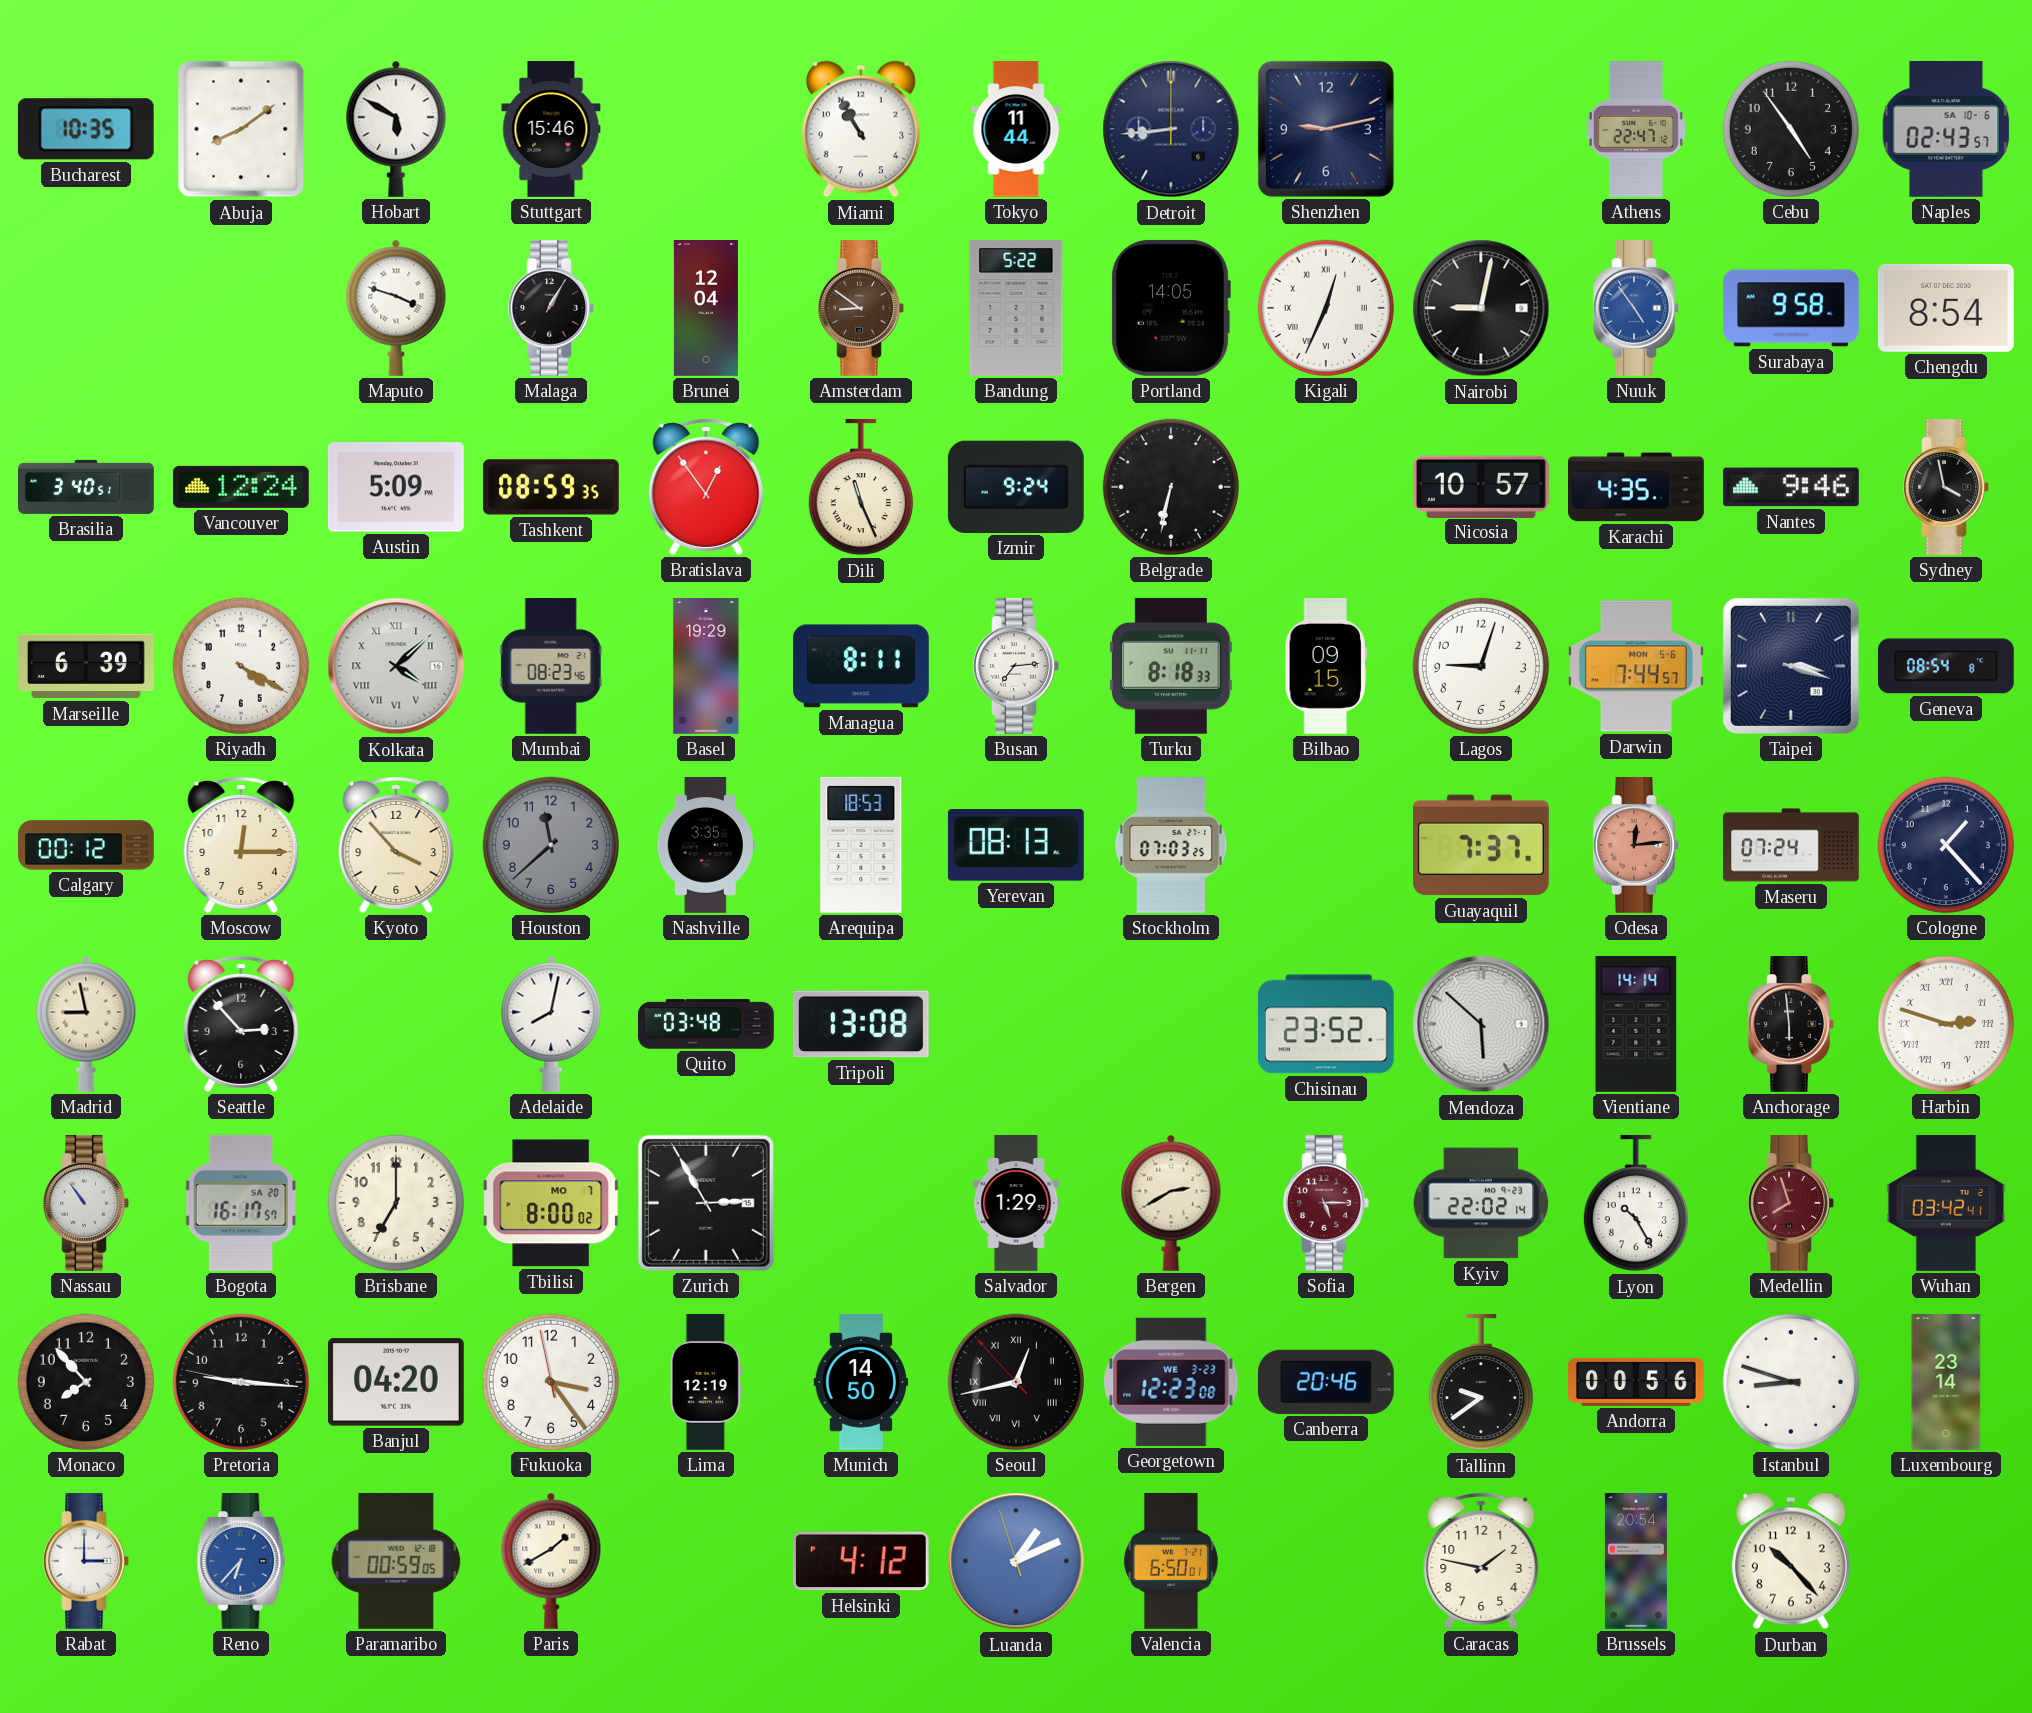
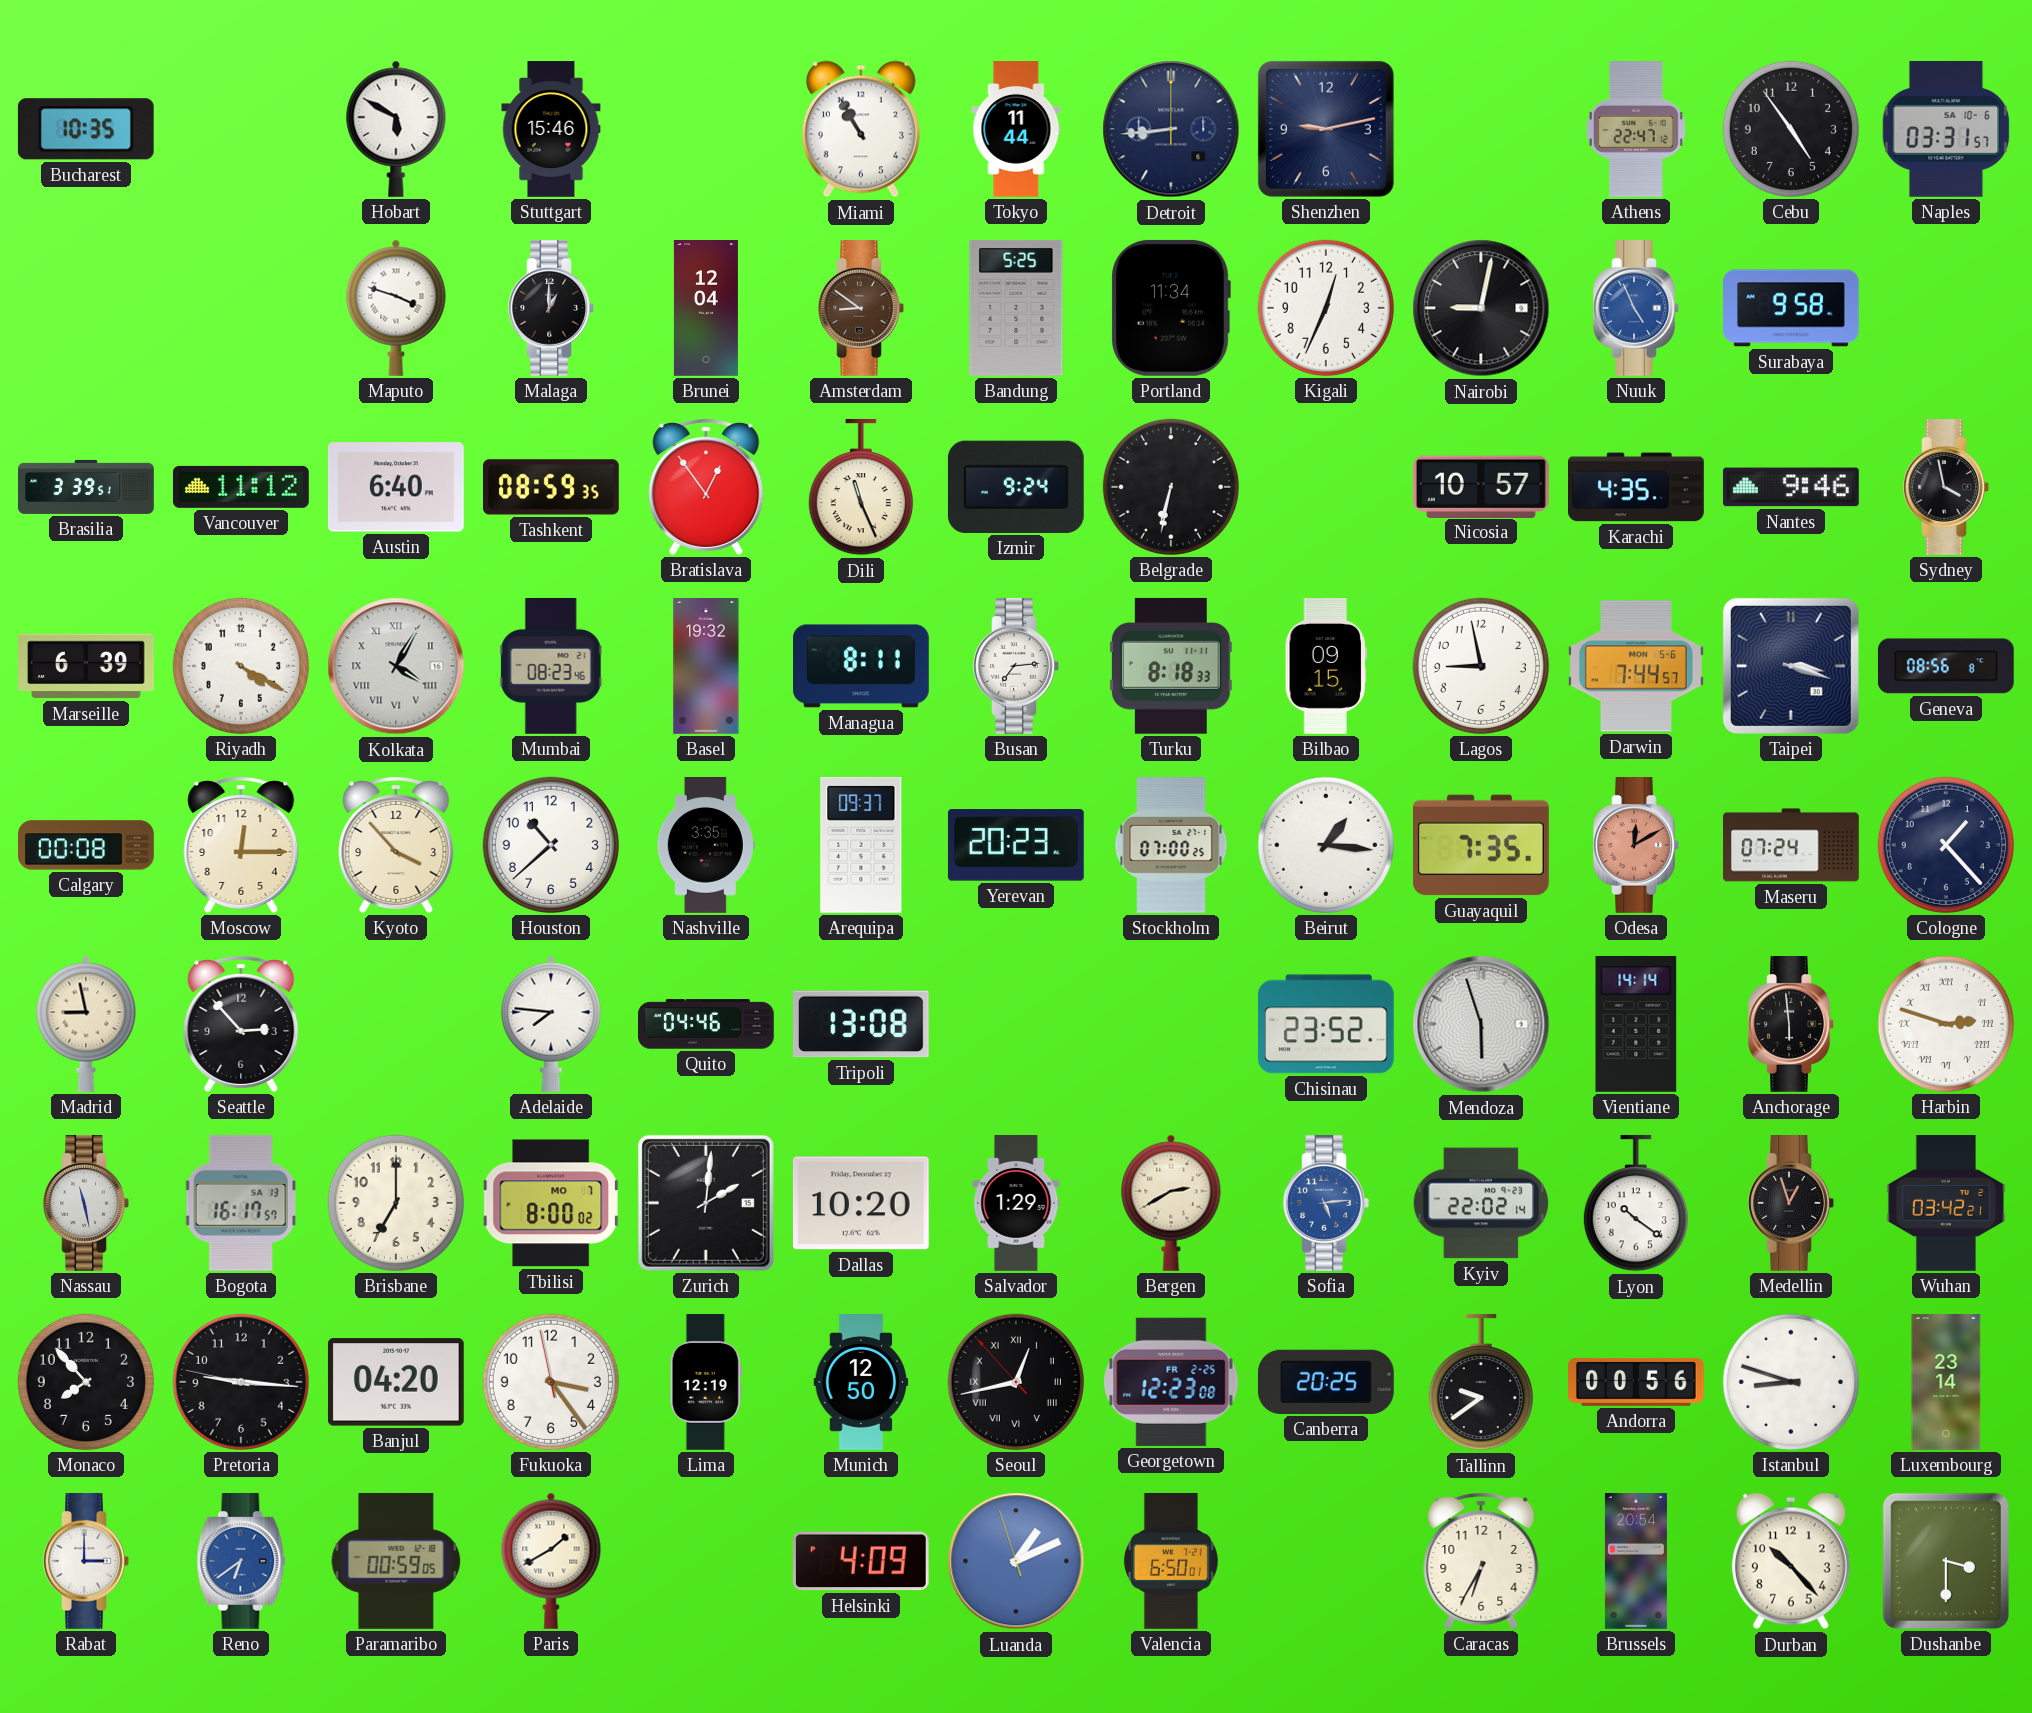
Abuja: 8:09 -> none
Naples: 02:43 -> 03:31
Malaga: 1:05 -> 1:00
Bandung: 5:22 -> 5:25
Portland: 14:05 -> 11:34
Kigali numerals: Roman -> Arabic
Nuuk: 4:54 -> 4:56
Chengdu: 8:54 -> none
Brasilia: 3:40 -> 3:39
Vancouver: 12:24 -> 11:12
Austin: 5:09 -> 6:40
Kolkata: 4:08 -> 4:05
Basel: 19:29 -> 19:32
Lagos: 9:03 -> 8:58
Geneva: 08:54 -> 08:56
Calgary: 00:12 -> 00:08
Houston: 11:38 -> 10:38
Houston dial: grey -> white
Arequipa: 18:53 -> 09:37
Yerevan: 08:13 -> 20:23
Stockholm: 07:03 -> 07:00
Beirut: none -> 1:16
Guayaquil: 7:37 -> 7:35
Odesa: 12:14 -> 12:10
Adelaide: 8:02 -> 7:46
Quito: 03:48 -> 04:46
Mendoza: 5:52 -> 5:57
Nassau: 10:54 -> 11:28
Bogota date: SA 20 -> SA 13
Zurich: 2:55 -> 2:01
Dallas: none -> 10:20
Sofia: 5:15 -> 5:14
Sofia dial: burgundy -> blue
Lyon: 10:25 -> 10:21
Medellin: 7:57 -> 12:57
Medellin dial: burgundy -> black
Wuhan: 03:42:41 -> 03:42:21
Munich: 14:50 -> 12:50
Georgetown date: WE 3-23 -> FR 2-25
Canberra: 20:46 -> 20:25
Reno: 6:37 -> 6:39
Helsinki: 4:12 -> 4:09
Caracas: 1:47 -> 6:35
Dushanbe: none -> 3:30
